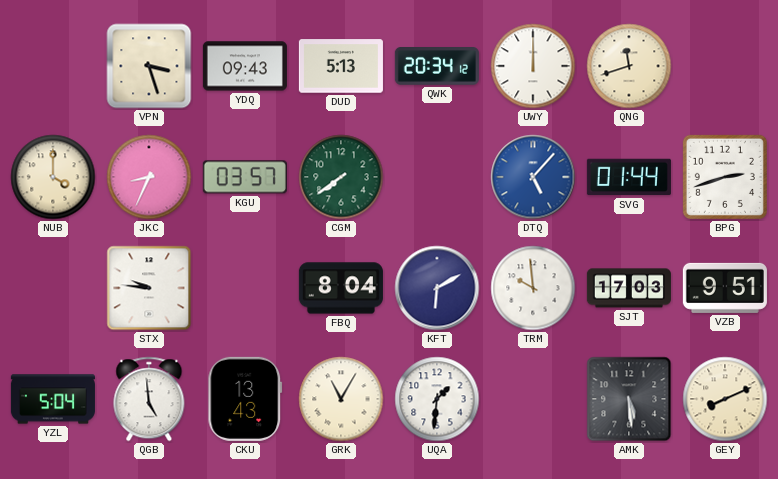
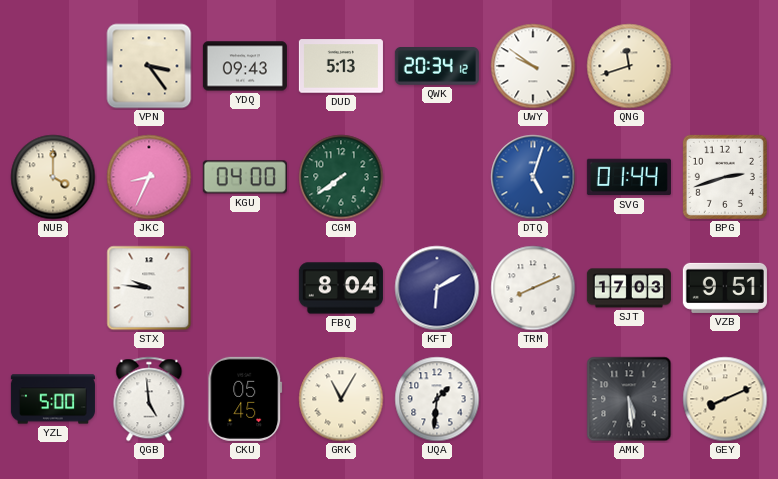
VPN: 3:27 -> 3:24
UWY: 12:00 -> 9:51
KGU: 03:57 -> 04:00
DTQ: 5:07 -> 5:03
TRM: 9:59 -> 8:11
YZL: 5:04 -> 5:00
CKU: 13:43 -> 05:45
